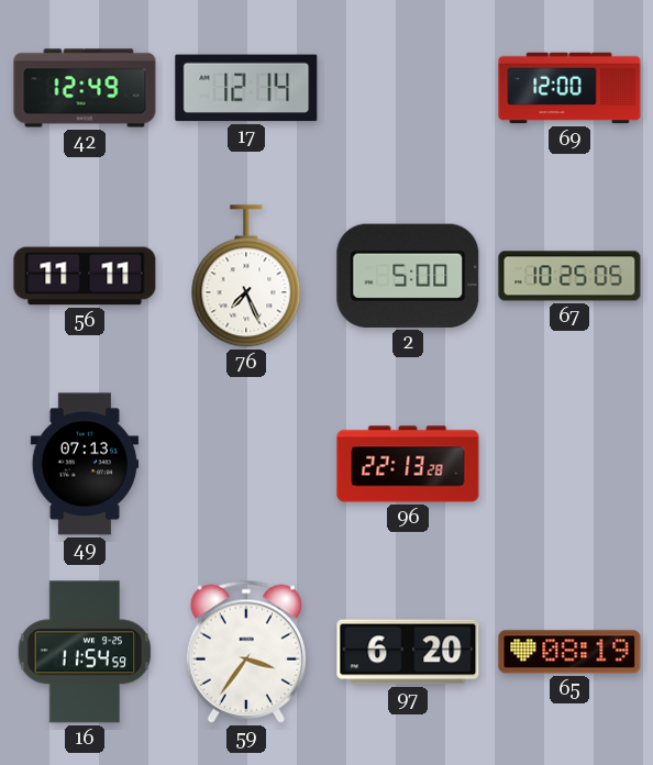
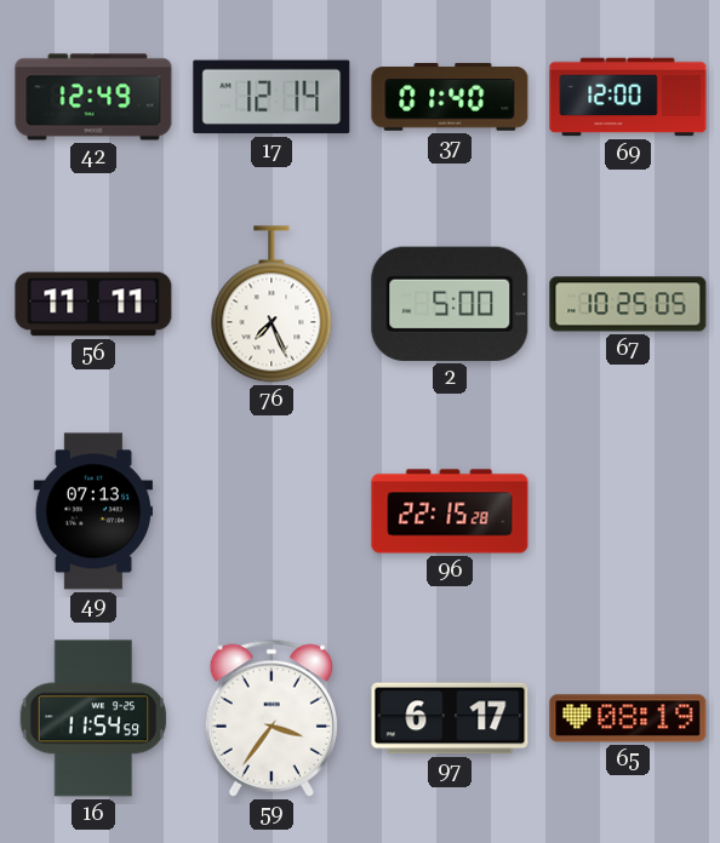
37: none -> 01:40
96: 22:13 -> 22:15
97: 6:20 -> 6:17
